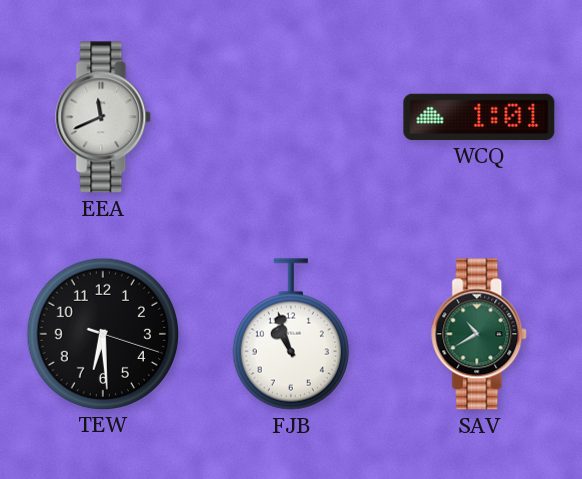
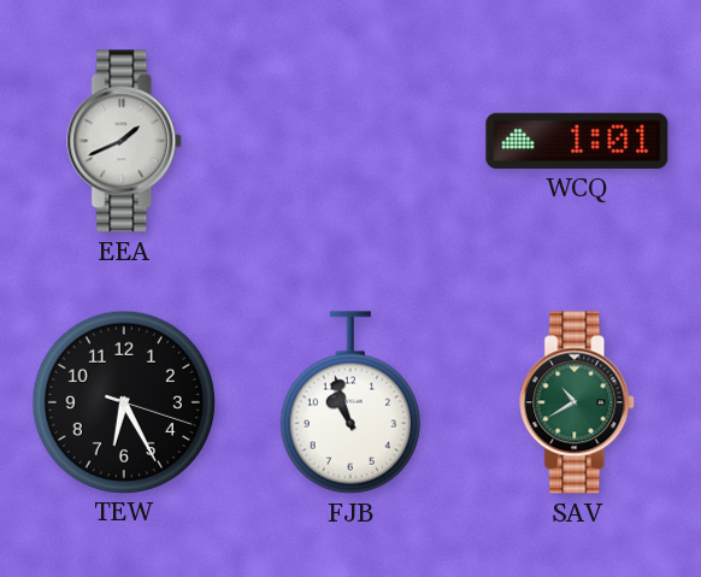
EEA: 11:41 -> 1:41
TEW: 6:29 -> 6:25
